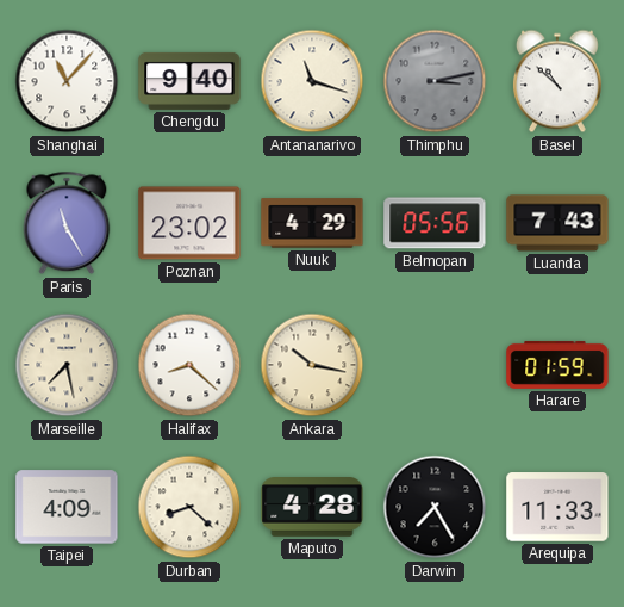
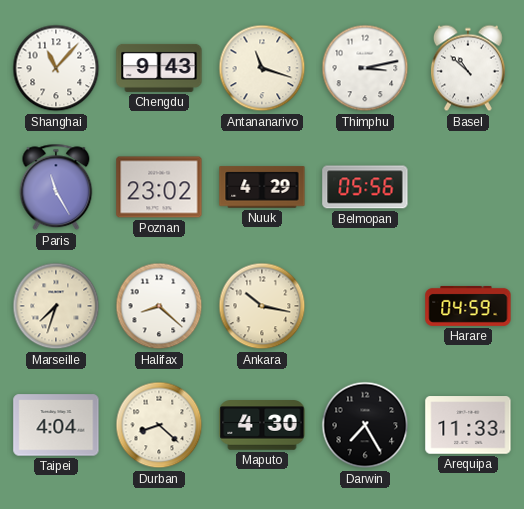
Chengdu: 9:40 -> 9:43
Thimphu dial: grey -> white
Luanda: 7:43 -> none
Marseille: 7:28 -> 7:33
Harare: 01:59 -> 04:59
Taipei: 4:09 -> 4:04
Maputo: 4:28 -> 4:30
